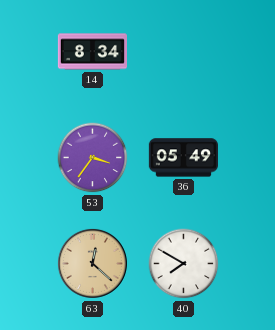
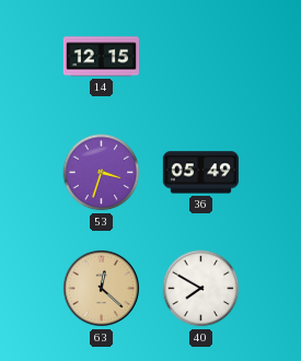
14: 8:34 -> 12:15
53: 3:36 -> 3:33
